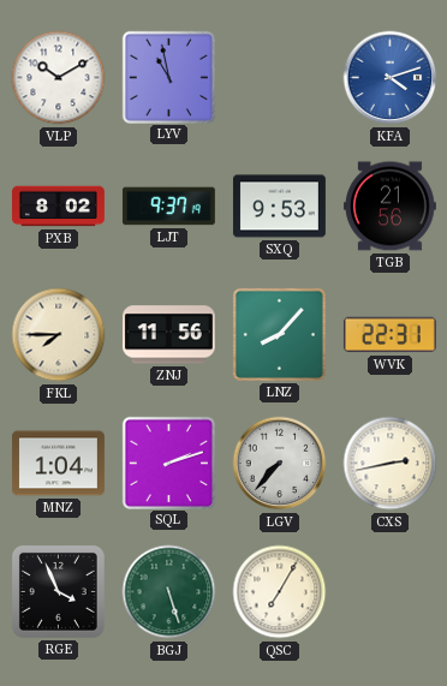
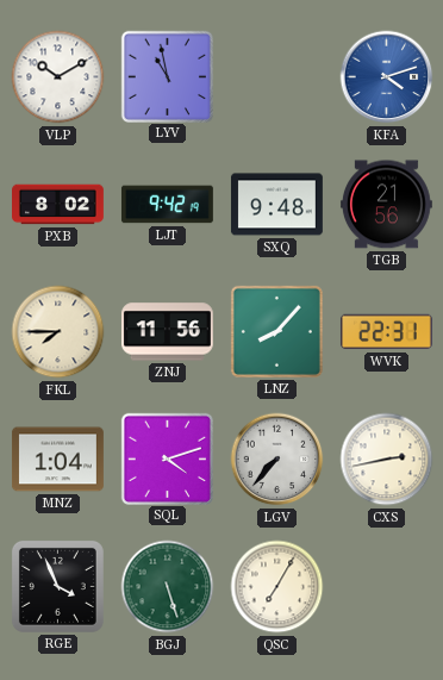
LJT: 9:37 -> 9:42
SXQ: 9:53 -> 9:48
SQL: 2:12 -> 4:12
